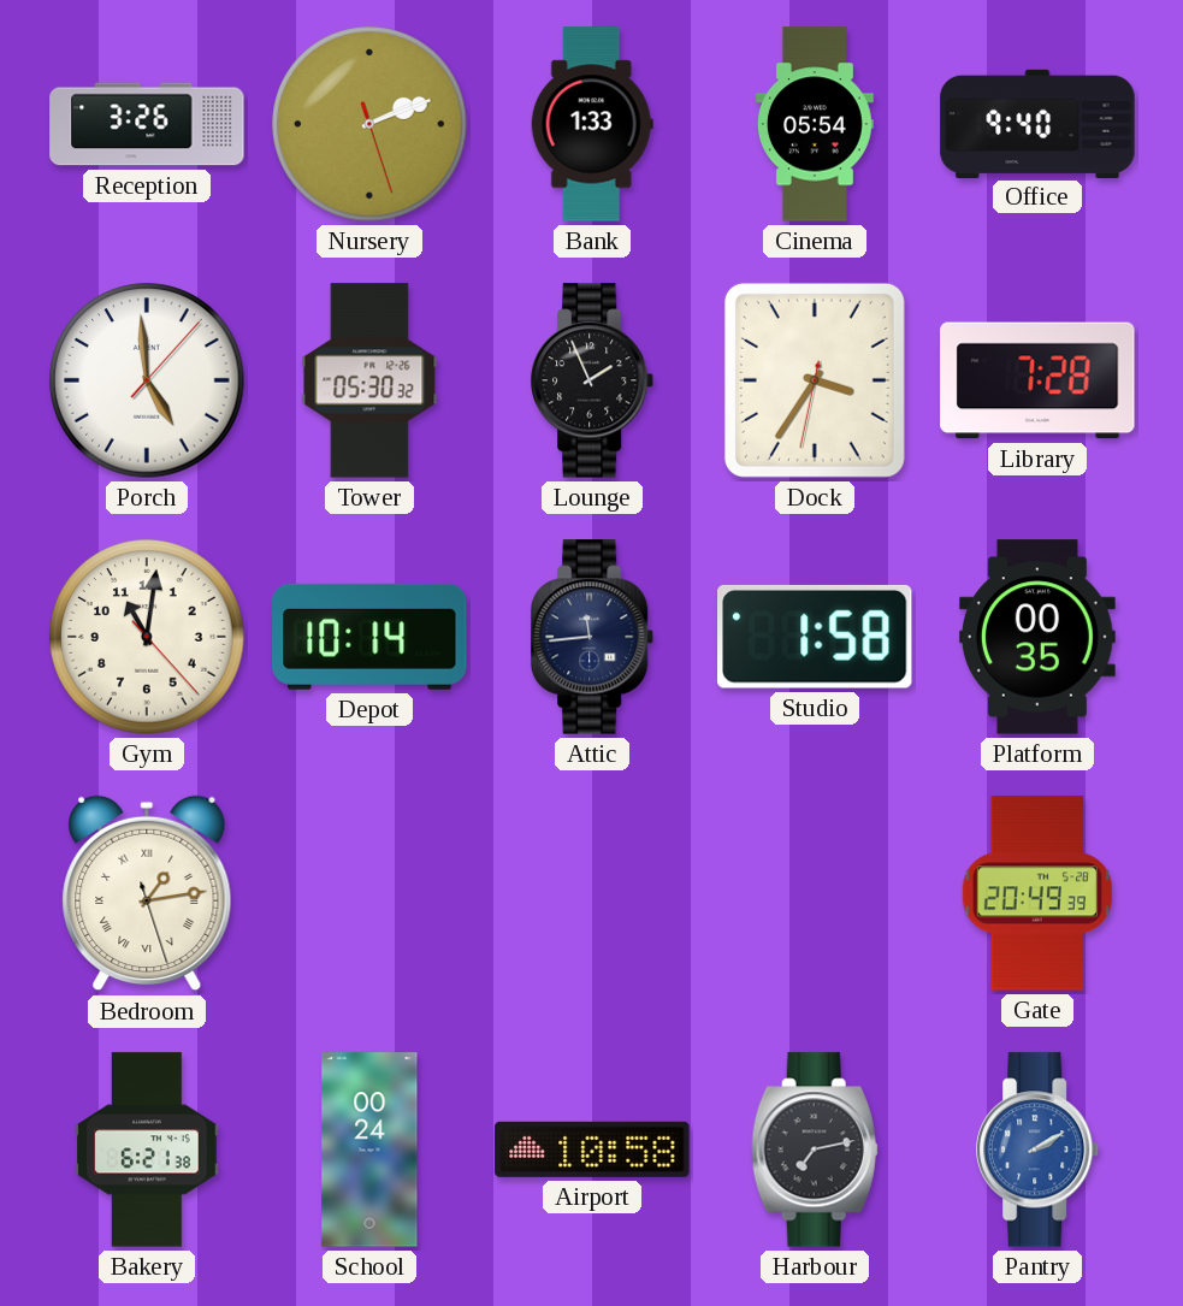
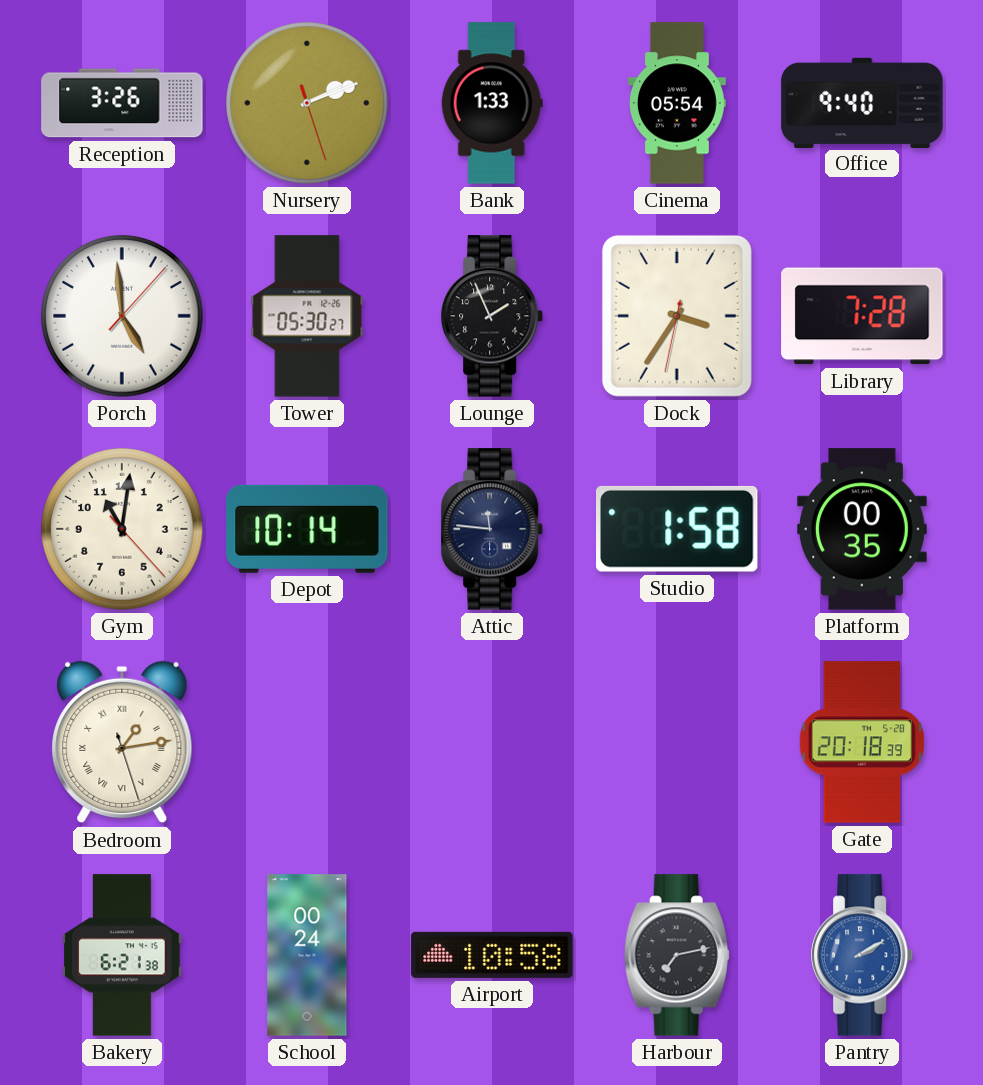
Tower: 05:30:32 -> 05:30:27
Attic: 11:44 -> 11:46
Gate: 20:49 -> 20:18
